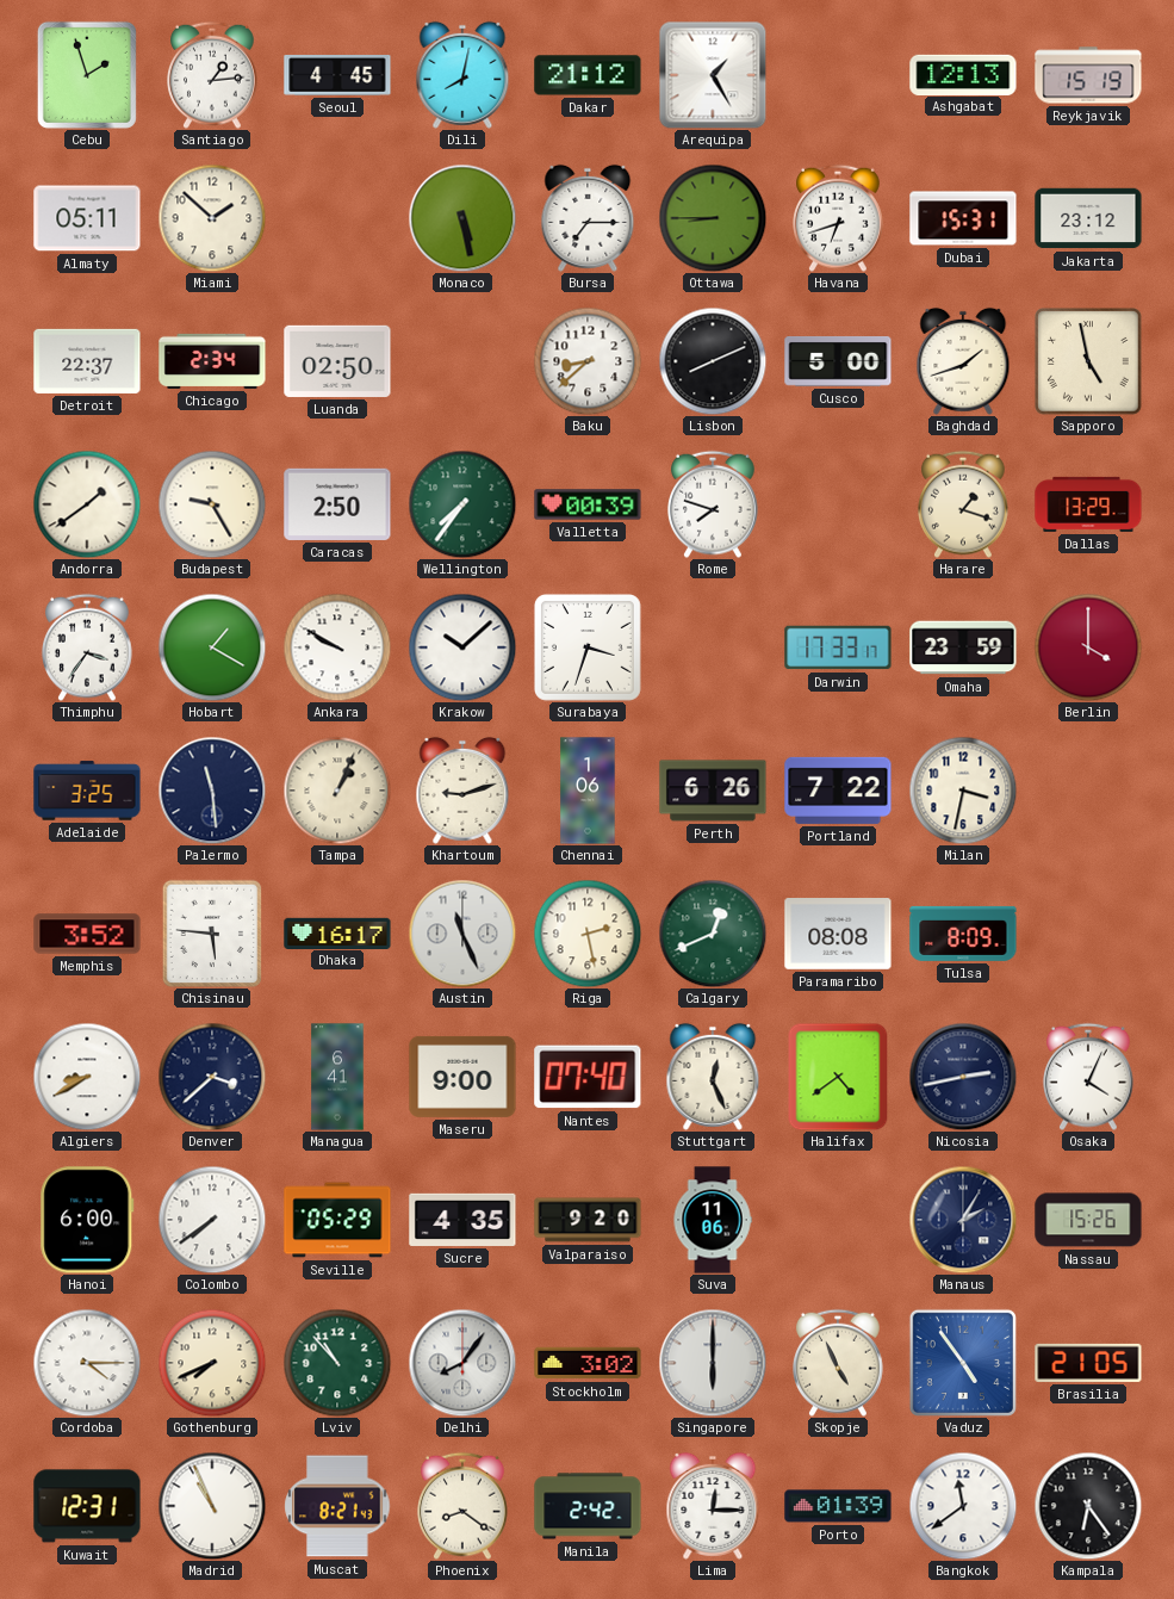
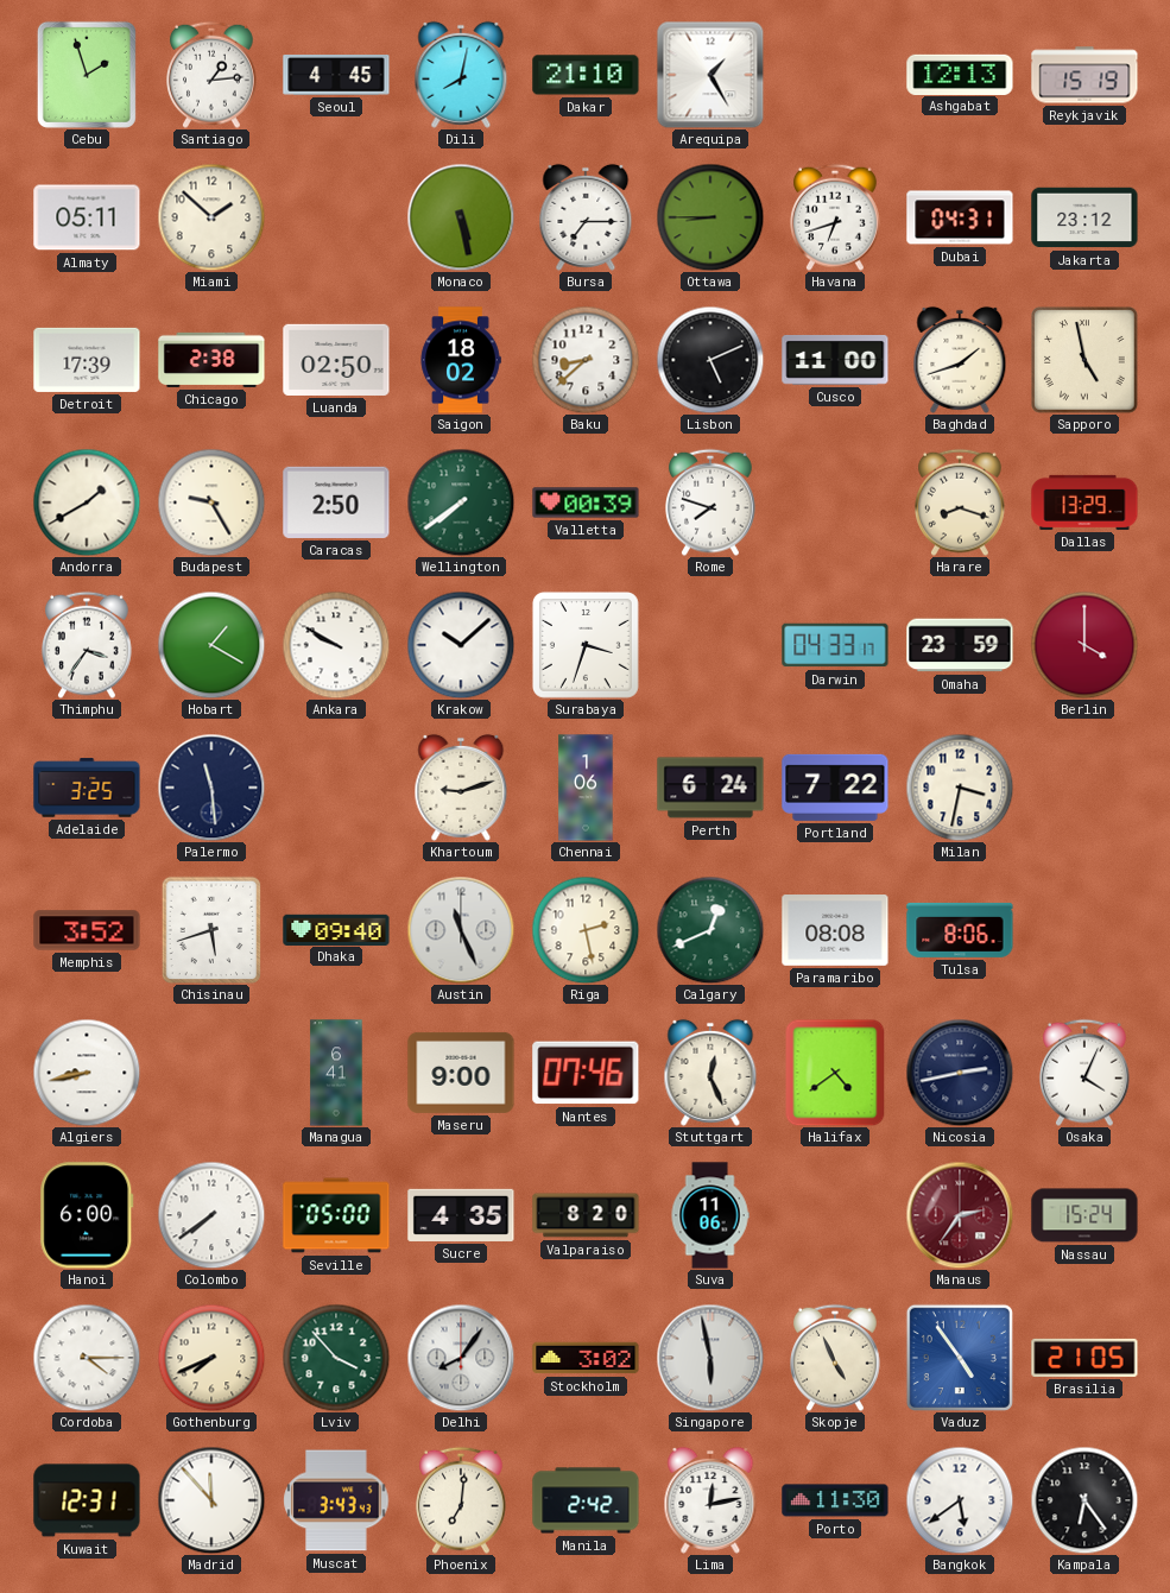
Dakar: 21:12 -> 21:10
Dubai: 15:31 -> 04:31
Detroit: 22:37 -> 17:39
Chicago: 2:34 -> 2:38
Saigon: none -> 18:02
Lisbon: 8:11 -> 5:11
Cusco: 5:00 -> 11:00
Andorra: 1:39 -> 1:40
Wellington: 7:36 -> 7:39
Harare: 1:18 -> 8:18
Darwin: 17:33 -> 04:33
Tampa: 1:04 -> none
Perth: 6:26 -> 6:24
Chisinau: 5:46 -> 5:42
Dhaka: 16:17 -> 09:40
Tulsa: 8:09 -> 8:06
Algiers: 8:40 -> 8:43
Denver: 3:38 -> none
Nantes: 07:40 -> 07:46
Seville: 05:29 -> 05:00
Valparaiso: 9:20 -> 8:20
Manaus: 2:05 -> 2:36
Manaus dial: navy -> burgundy
Nassau: 15:26 -> 15:24
Lviv: 10:53 -> 3:53
Singapore: 6:00 -> 5:58
Madrid: 10:56 -> 11:53
Muscat: 8:21 -> 3:43
Phoenix: 8:21 -> 7:01
Lima: 12:15 -> 12:13
Porto: 01:39 -> 11:30
Bangkok: 11:39 -> 5:39
